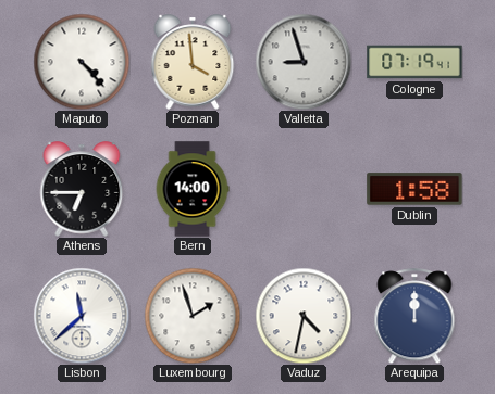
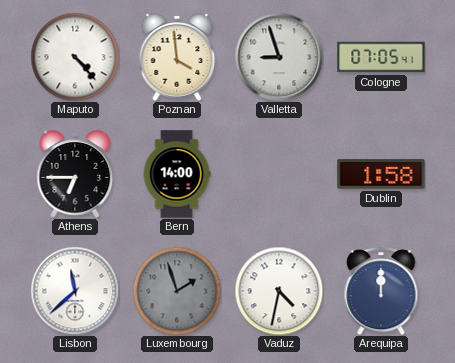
Cologne: 07:19 -> 07:05
Luxembourg dial: white -> grey
